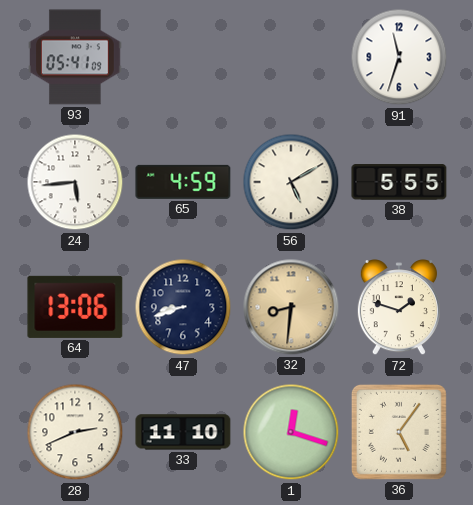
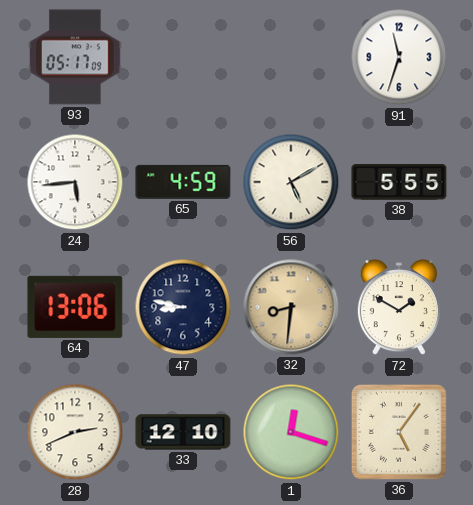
93: 05:41 -> 05:17
47: 8:42 -> 8:47
72: 1:48 -> 1:50
33: 11:10 -> 12:10
